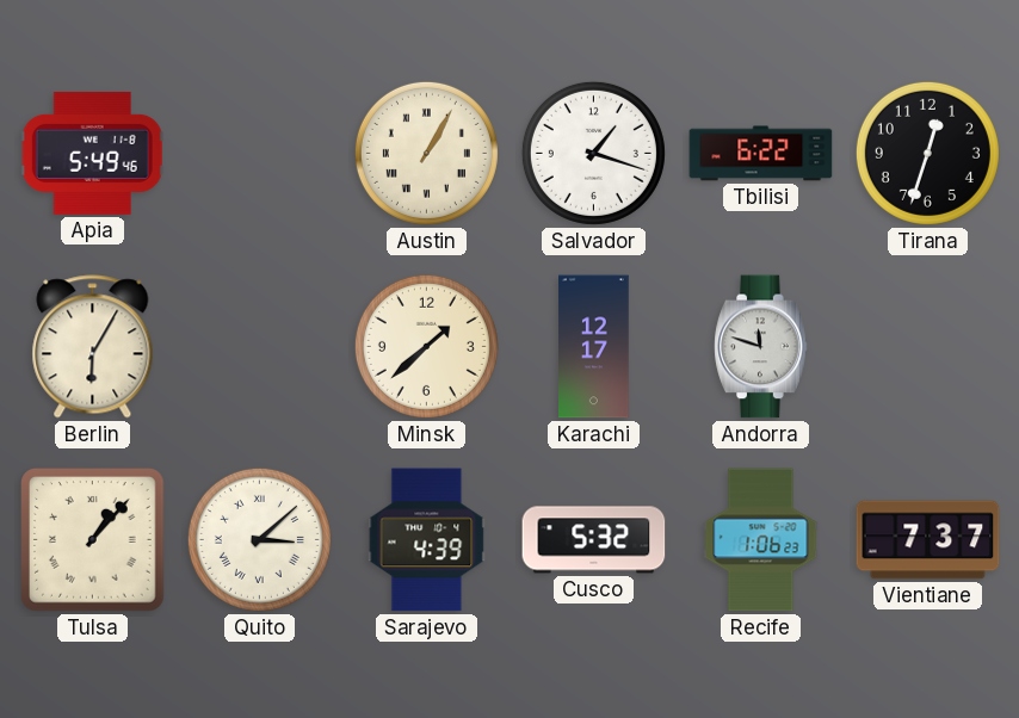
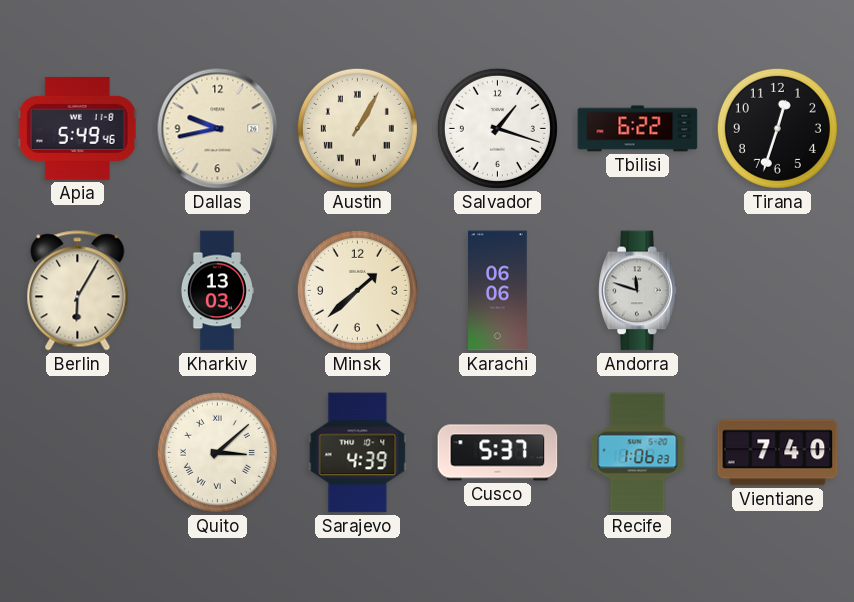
Dallas: none -> 9:43
Kharkiv: none -> 13:03
Karachi: 12:17 -> 06:06
Tulsa: 1:07 -> none
Cusco: 5:32 -> 5:37
Vientiane: 7:37 -> 7:40
